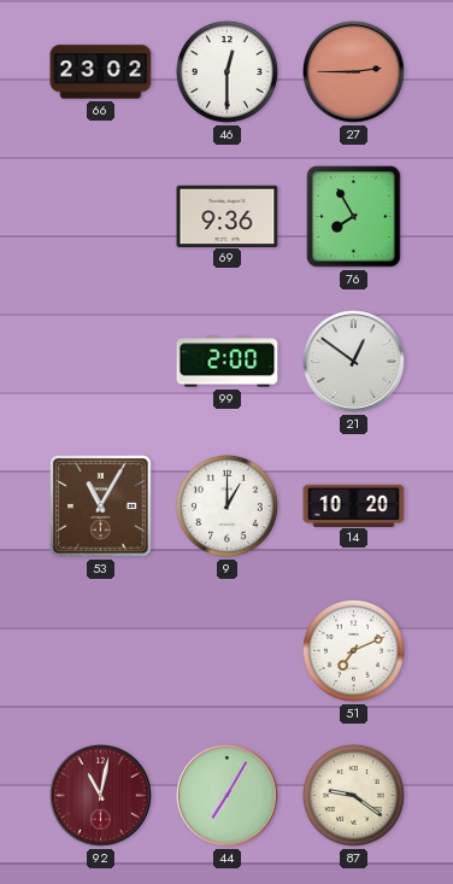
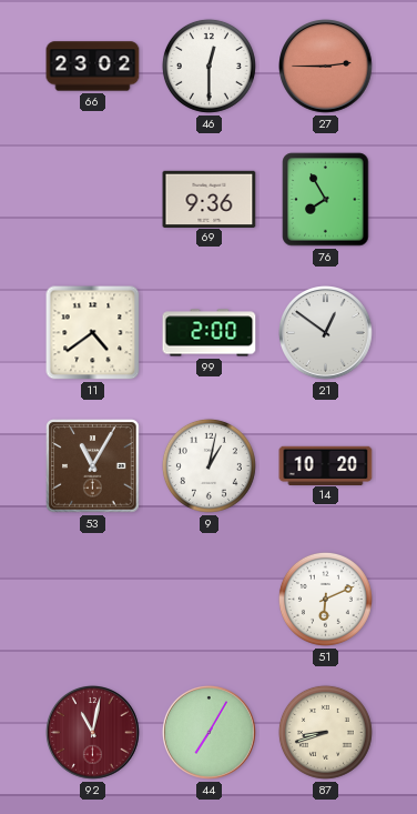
11: none -> 4:39
9: 1:00 -> 1:02
51: 7:11 -> 6:11
87: 9:21 -> 8:42
